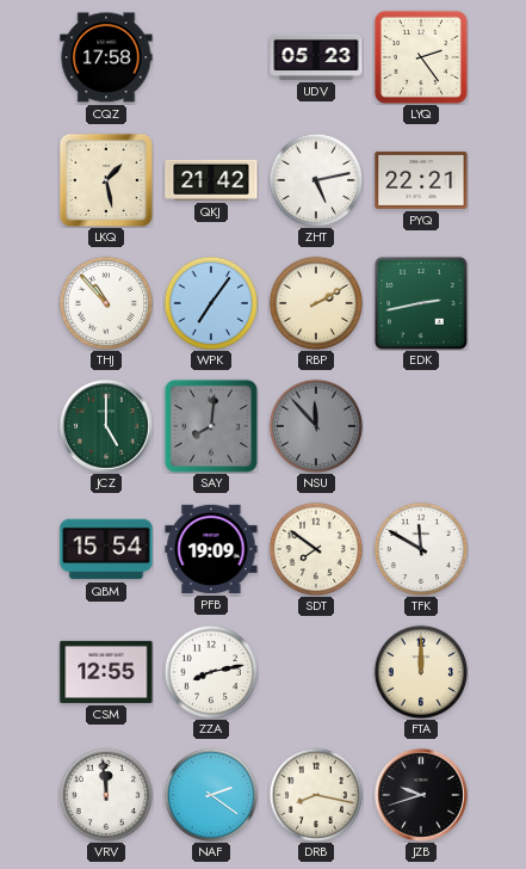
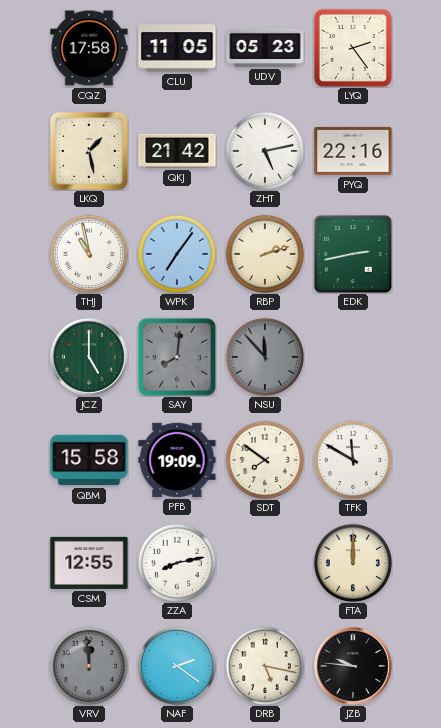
CLU: none -> 11:05
PYQ: 22:21 -> 22:16
THJ: 10:53 -> 10:58
RBP: 2:10 -> 2:12
QBM: 15:54 -> 15:58
VRV dial: white -> grey
DRB: 8:17 -> 5:17
JZB: 9:42 -> 9:46
